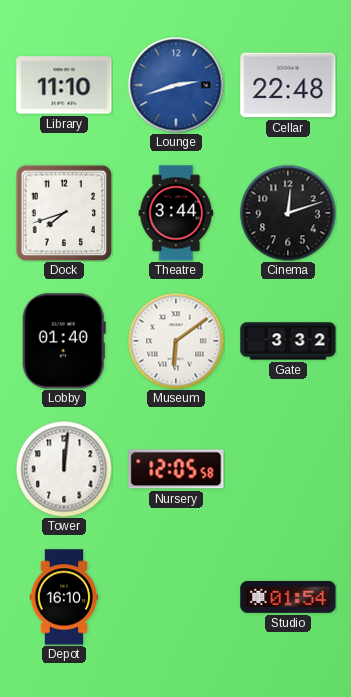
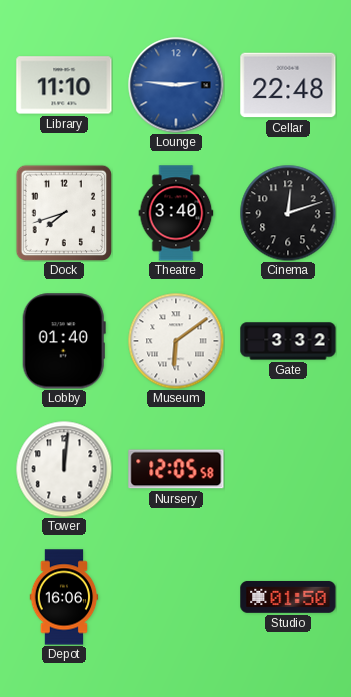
Lounge: 2:42 -> 2:46
Theatre: 3:44 -> 3:40
Depot: 16:10 -> 16:06
Studio: 01:54 -> 01:50
